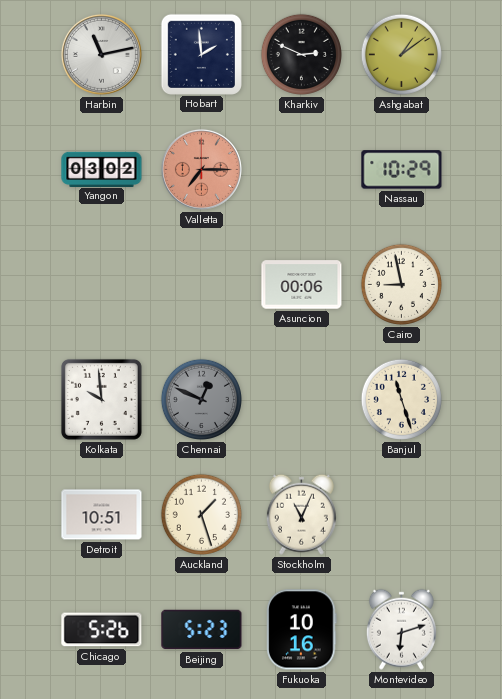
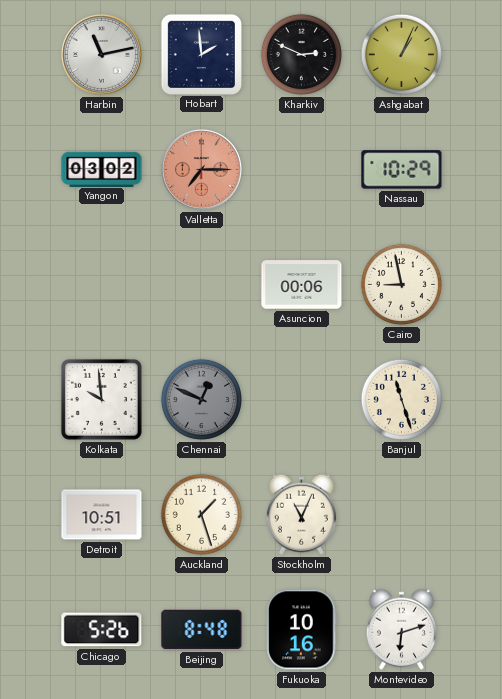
Ashgabat: 1:09 -> 1:04
Beijing: 5:23 -> 8:48
